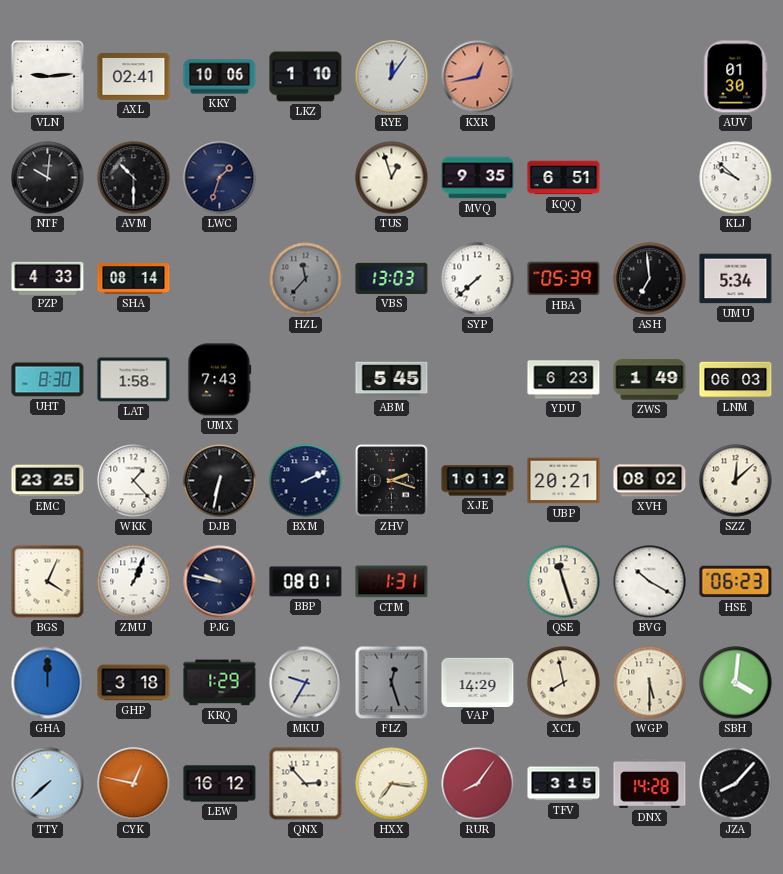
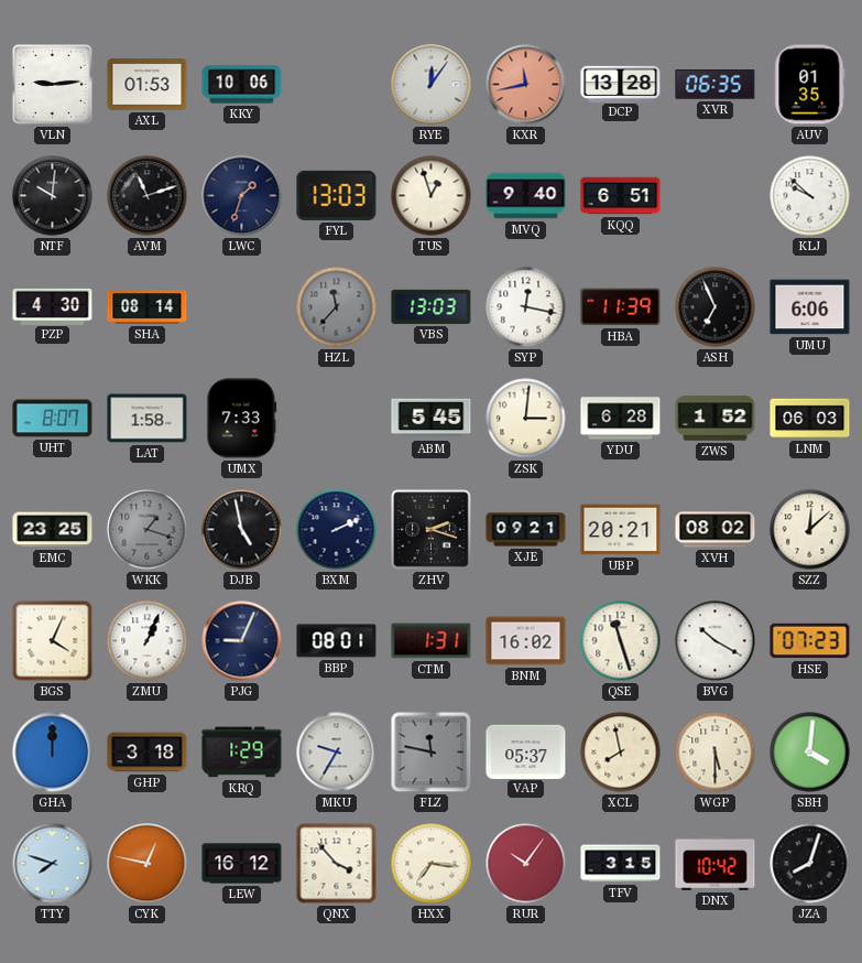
AXL: 02:41 -> 01:53
LKZ: 1:10 -> none
KXR: 12:43 -> 11:43
DCP: none -> 13:28
XVR: none -> 06:35
AUV: 01:30 -> 01:35
AVM: 10:30 -> 11:12
FYL: none -> 13:03
MVQ: 9:35 -> 9:40
PZP: 4:33 -> 4:30
SYP: 7:38 -> 12:17
HBA: 05:39 -> 11:39
ASH: 6:59 -> 6:56
UMU: 5:34 -> 6:06
UHT: 8:30 -> 8:07
UMX: 7:43 -> 7:33
ZSK: none -> 3:01
YDU: 6:23 -> 6:28
ZWS: 1:49 -> 1:52
WKK: 1:23 -> 1:18
WKK dial: white -> grey
DJB: 6:32 -> 4:58
XJE: 10:12 -> 09:21
PJG: 9:47 -> 9:04
BNM: none -> 16:02
HSE: 06:23 -> 07:23
FLZ: 12:27 -> 11:47
VAP: 14:29 -> 05:37
TTY: 7:38 -> 7:48
QNX: 2:53 -> 3:53
RUR: 8:06 -> 10:06
DNX: 14:28 -> 10:42
JZA: 8:07 -> 8:03
